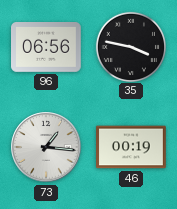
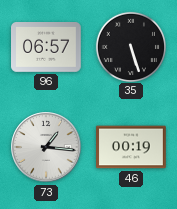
96: 06:56 -> 06:57
35: 3:47 -> 5:27
